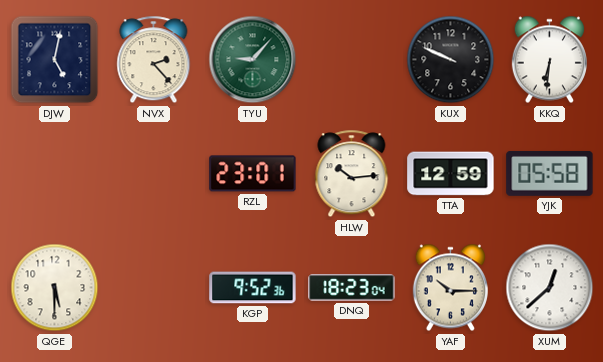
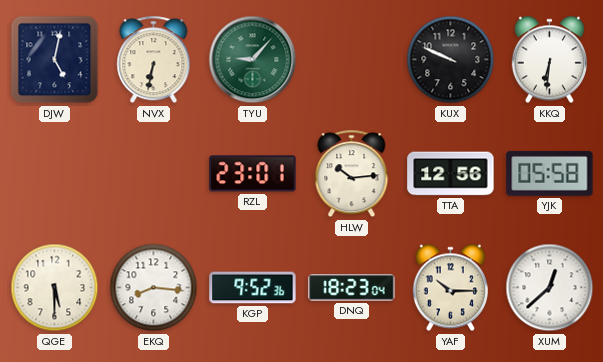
NVX: 2:23 -> 6:32
TTA: 12:59 -> 12:56
EKQ: none -> 8:16
